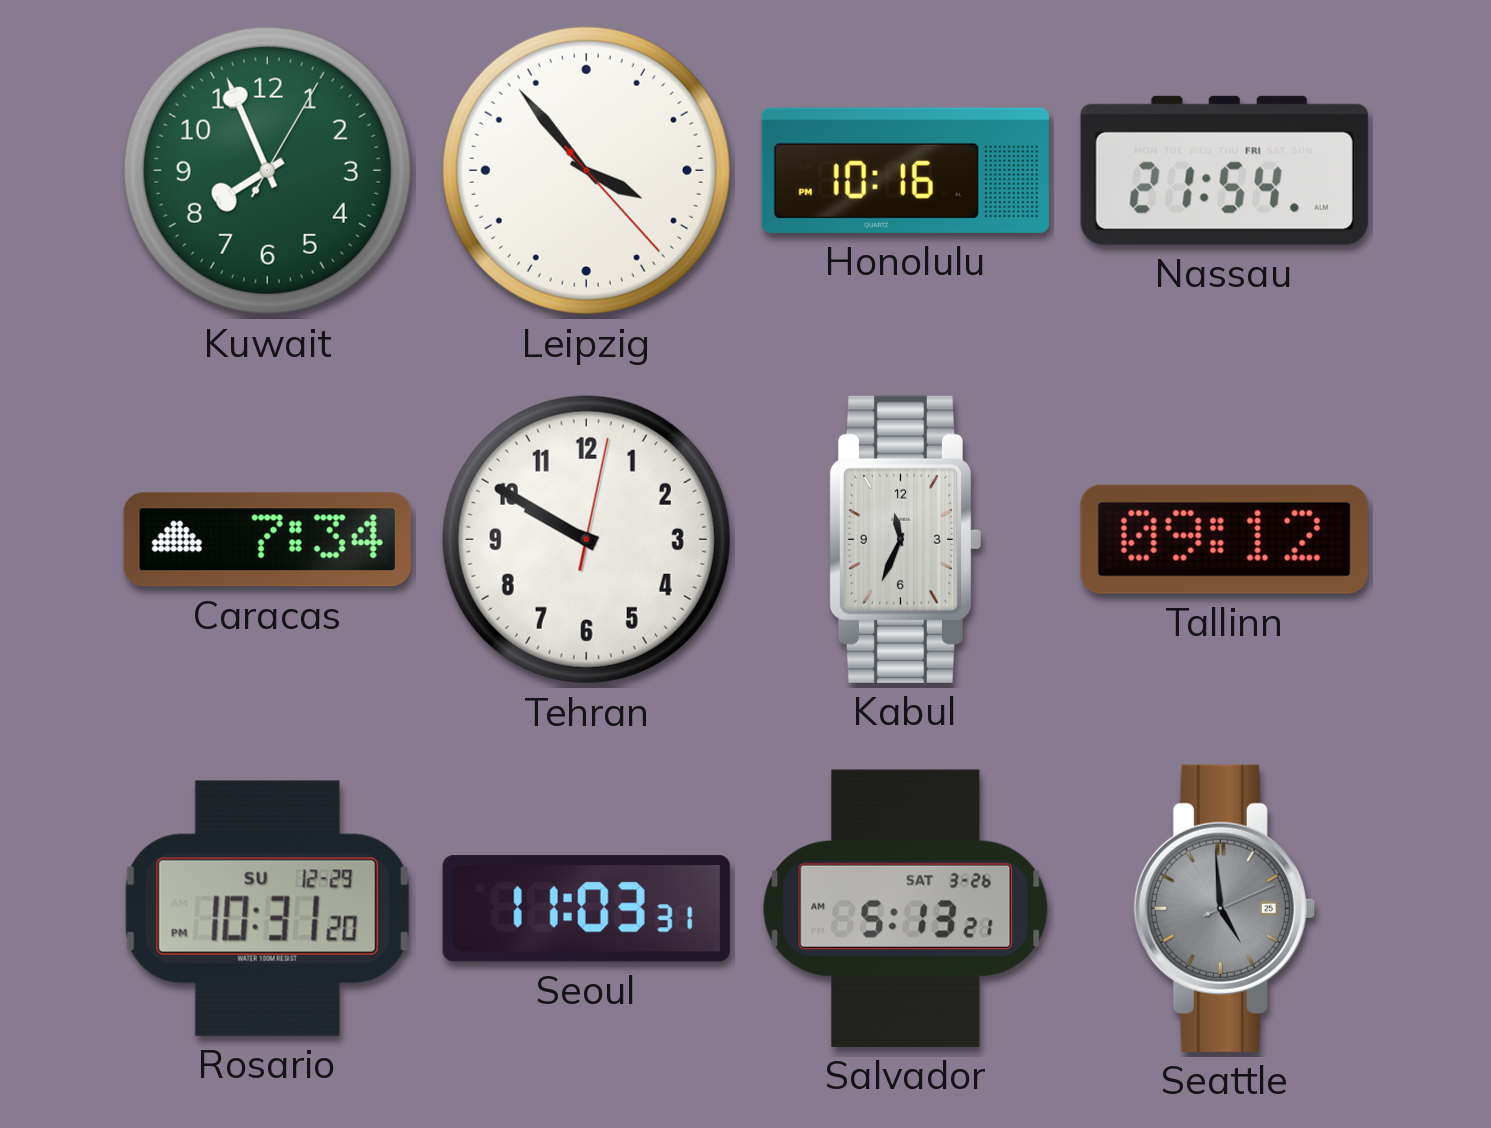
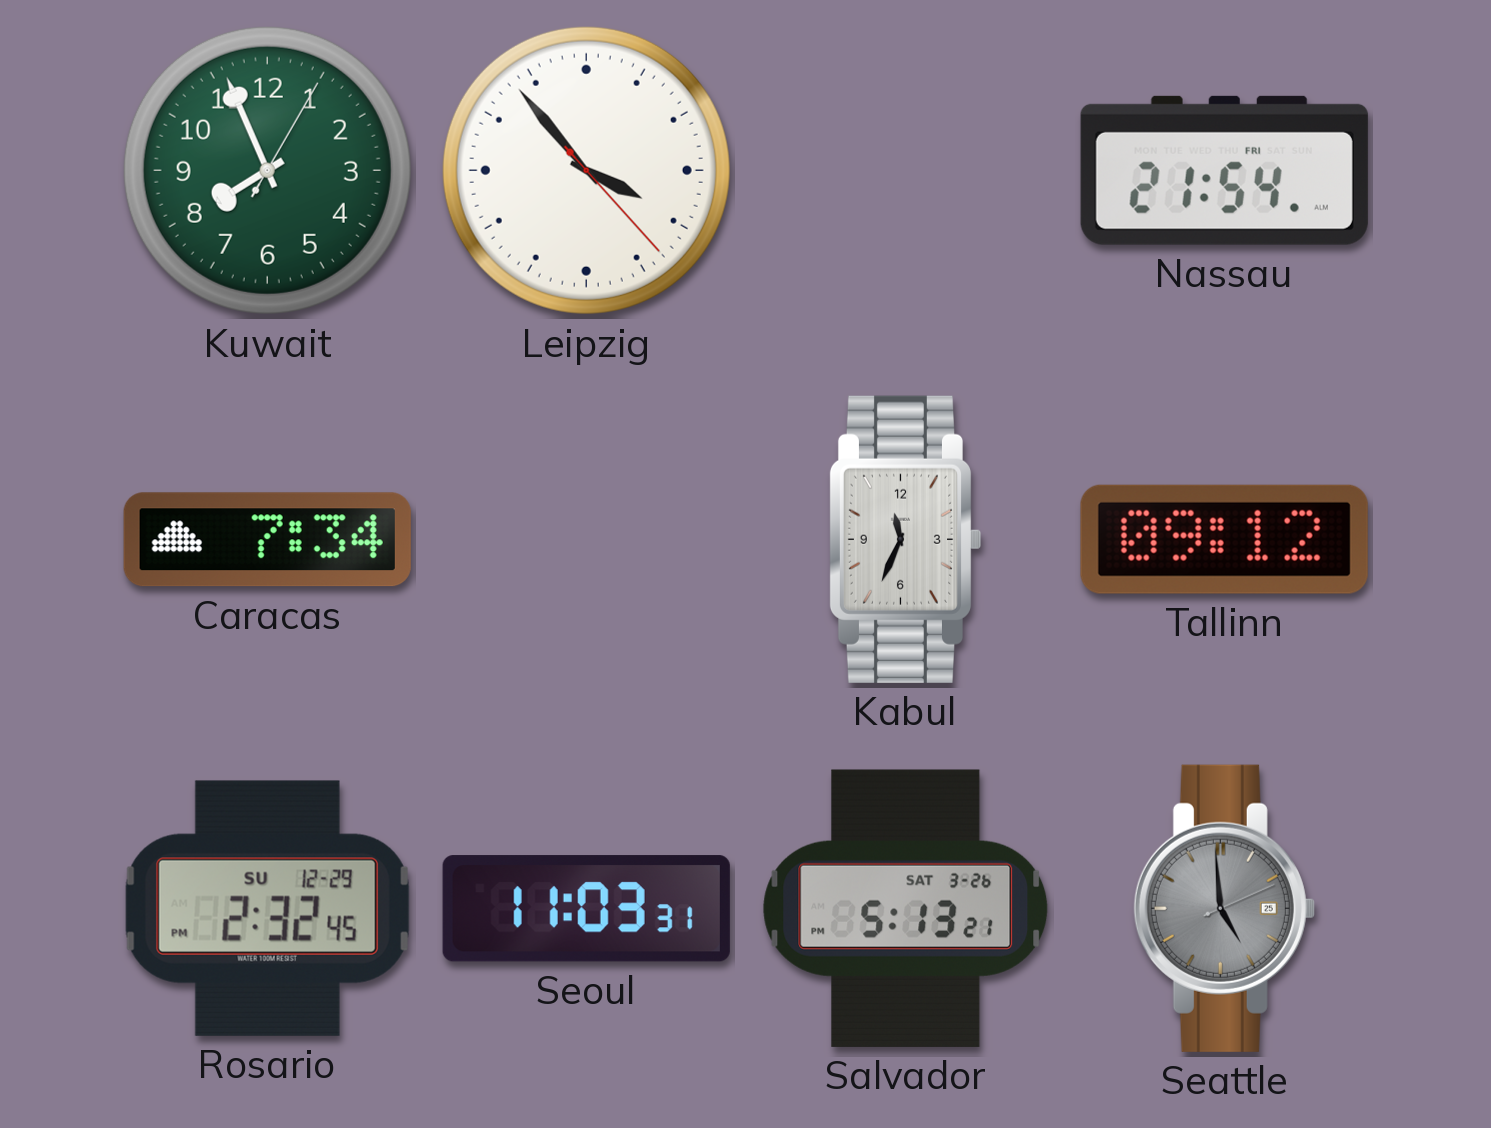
Honolulu: 10:16 -> none
Tehran: 9:50 -> none
Rosario: 10:31 -> 2:32
Salvador: 5:13:21 AM -> 5:13:21 PM
